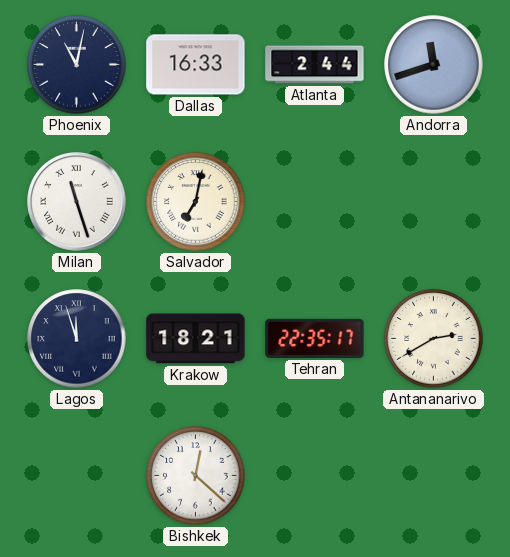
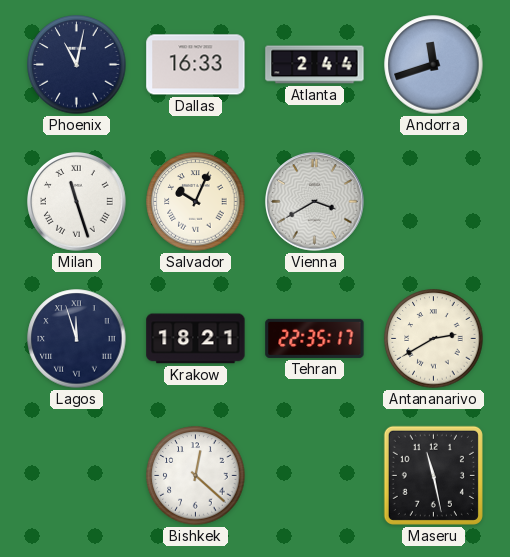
Salvador: 7:02 -> 10:04
Vienna: none -> 3:40
Maseru: none -> 11:28
